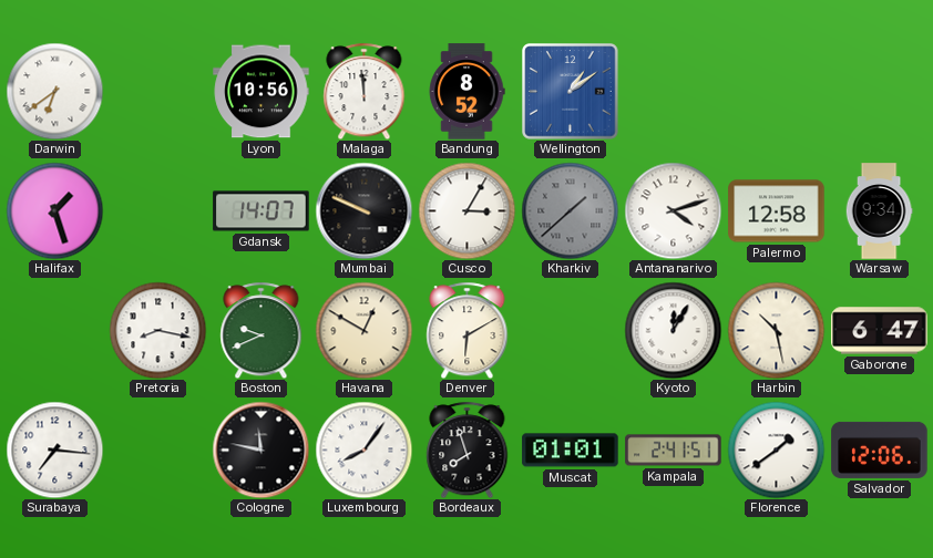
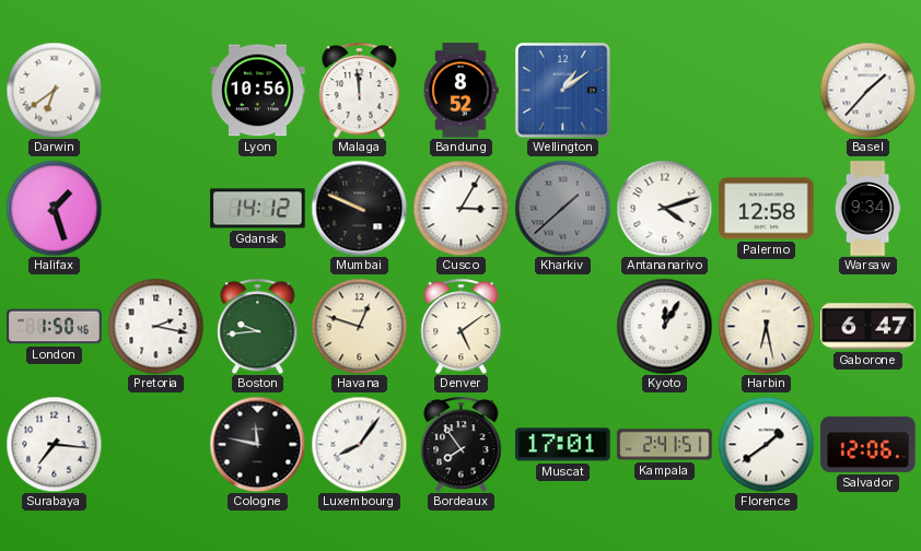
Basel: none -> 1:37
Gdansk: 14:07 -> 14:12
London: none -> 1:50
Pretoria: 8:17 -> 2:17
Boston: 9:41 -> 9:44
Havana: 12:50 -> 12:48
Denver: 6:10 -> 5:09
Harbin: 10:28 -> 6:28
Bordeaux: 7:57 -> 7:54
Muscat: 01:01 -> 17:01
